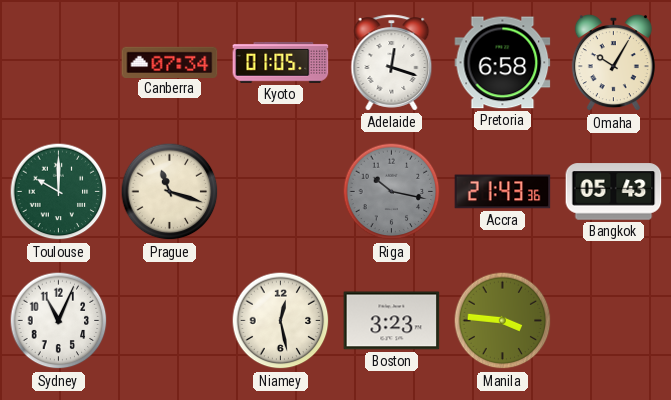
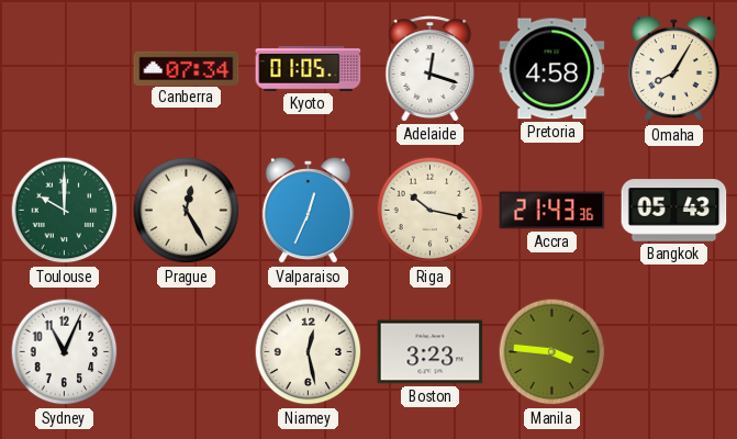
Pretoria: 6:58 -> 4:58
Omaha: 10:05 -> 8:05
Prague: 11:18 -> 12:25
Valparaiso: none -> 12:34
Riga dial: grey -> cream
